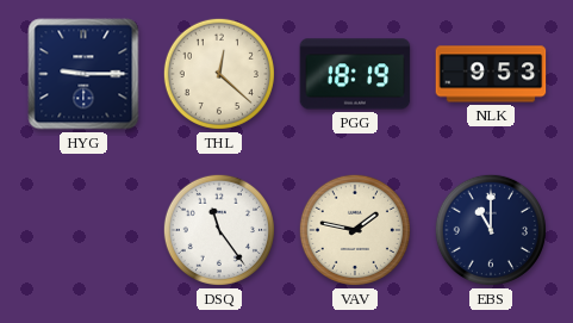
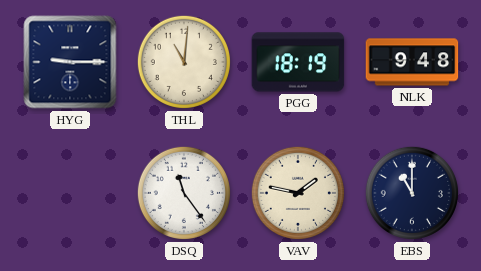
THL: 12:22 -> 11:01
NLK: 9:53 -> 9:48
